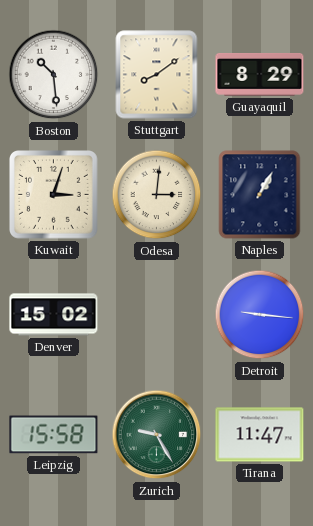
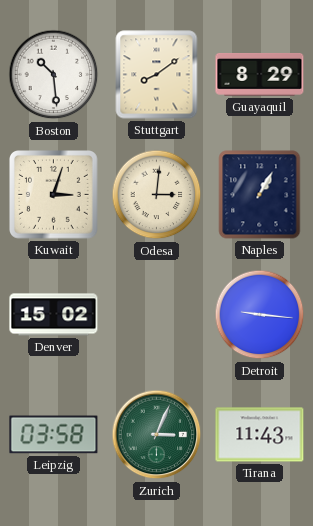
Leipzig: 15:58 -> 03:58
Zurich: 9:25 -> 3:04
Tirana: 11:47 -> 11:43
